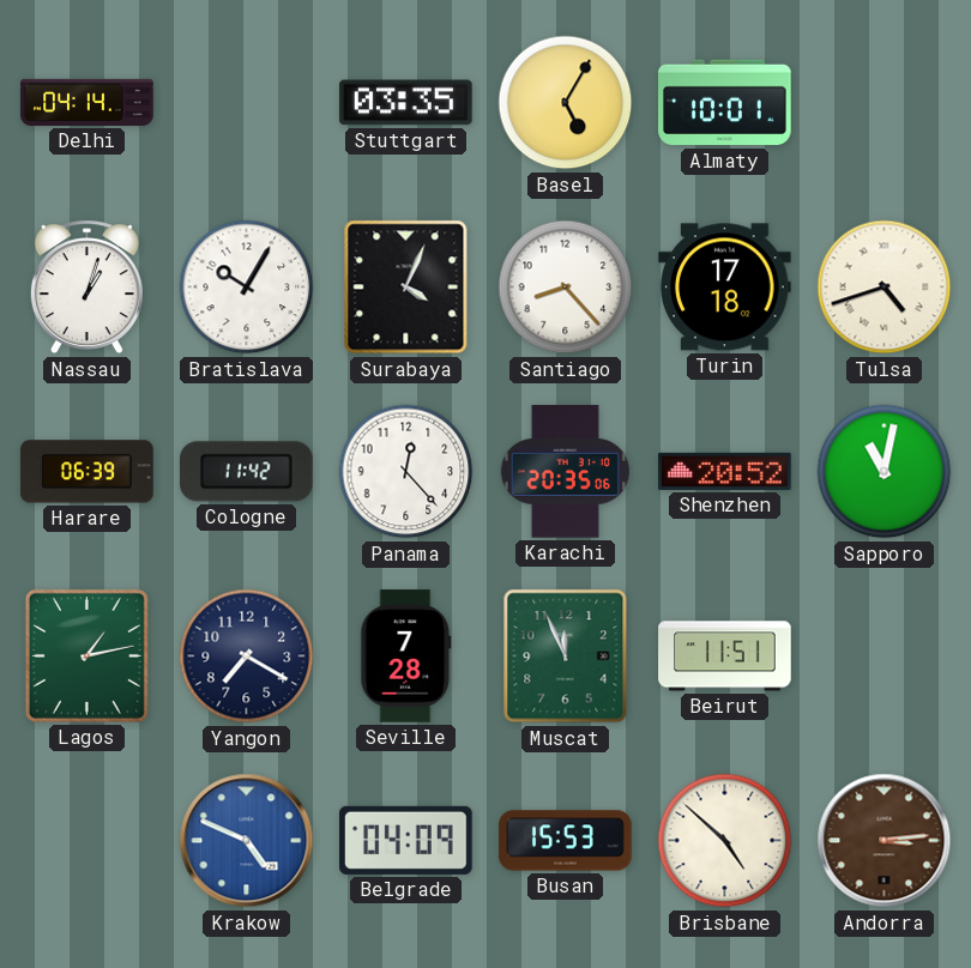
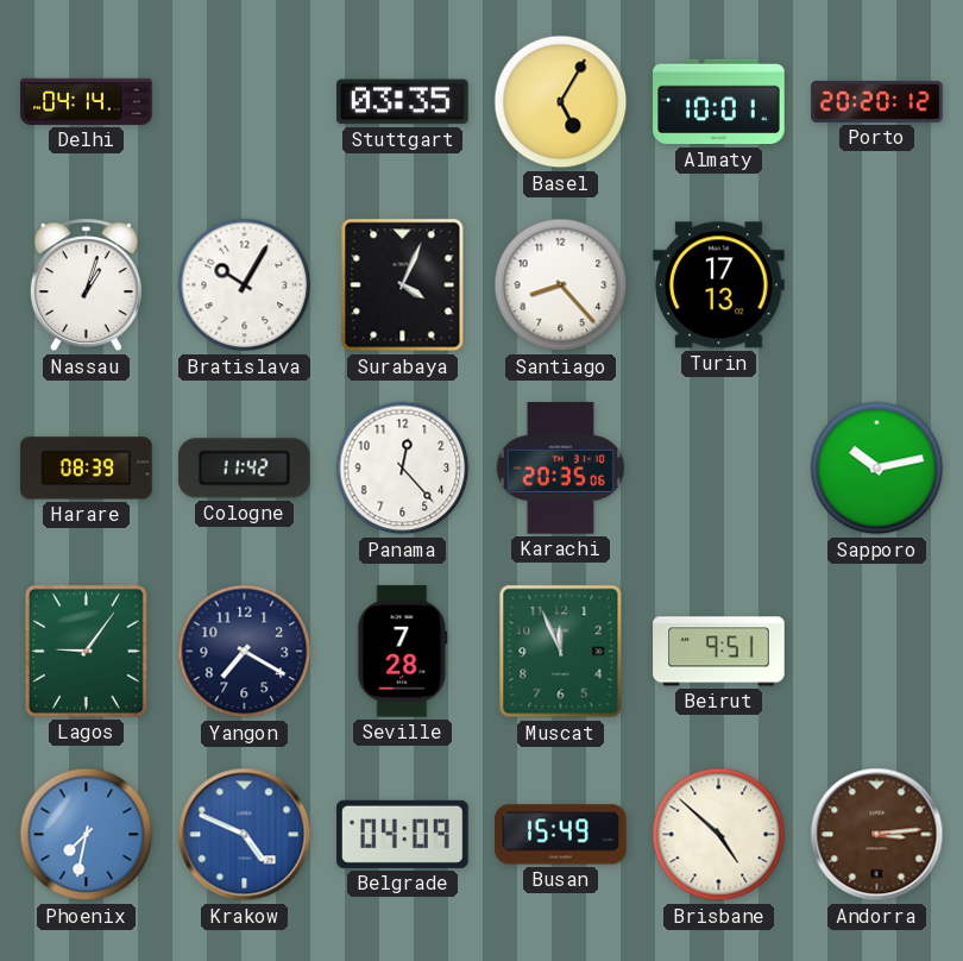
Porto: none -> 20:20
Turin: 17:18 -> 17:13
Tulsa: 4:42 -> none
Harare: 06:39 -> 08:39
Shenzhen: 20:52 -> none
Sapporo: 11:02 -> 10:13
Lagos: 1:13 -> 9:06
Beirut: 11:51 -> 9:51
Phoenix: none -> 7:32
Busan: 15:53 -> 15:49
